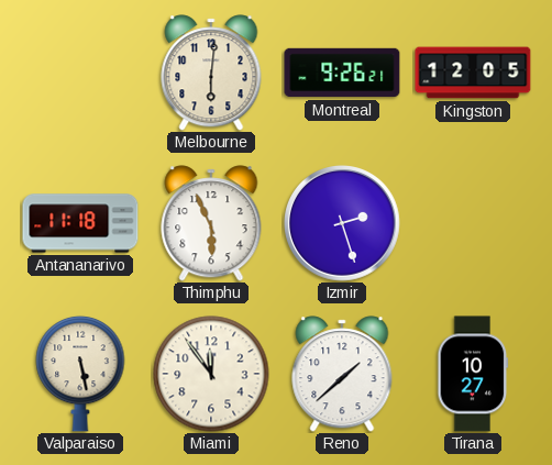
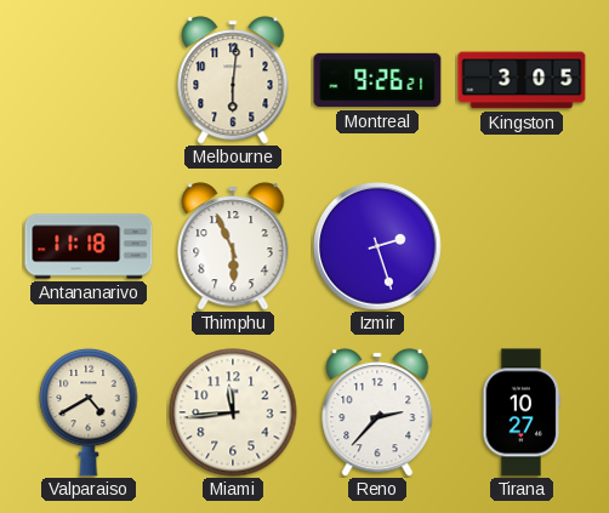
Kingston: 12:05 -> 3:05
Valparaiso: 5:28 -> 4:40
Miami: 11:54 -> 11:44
Reno: 1:38 -> 2:37
